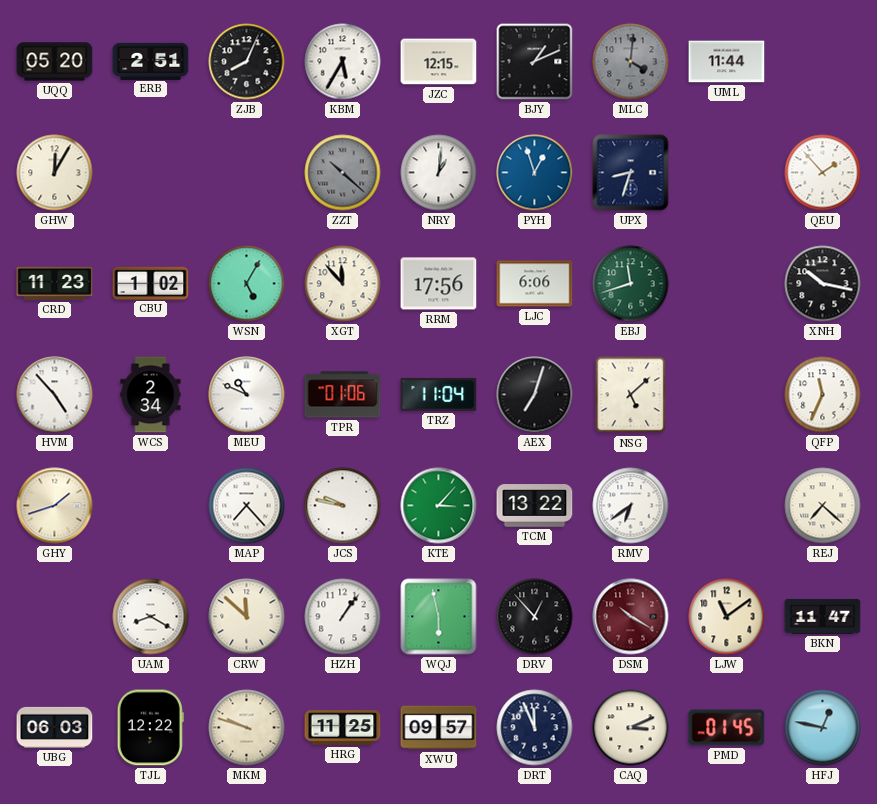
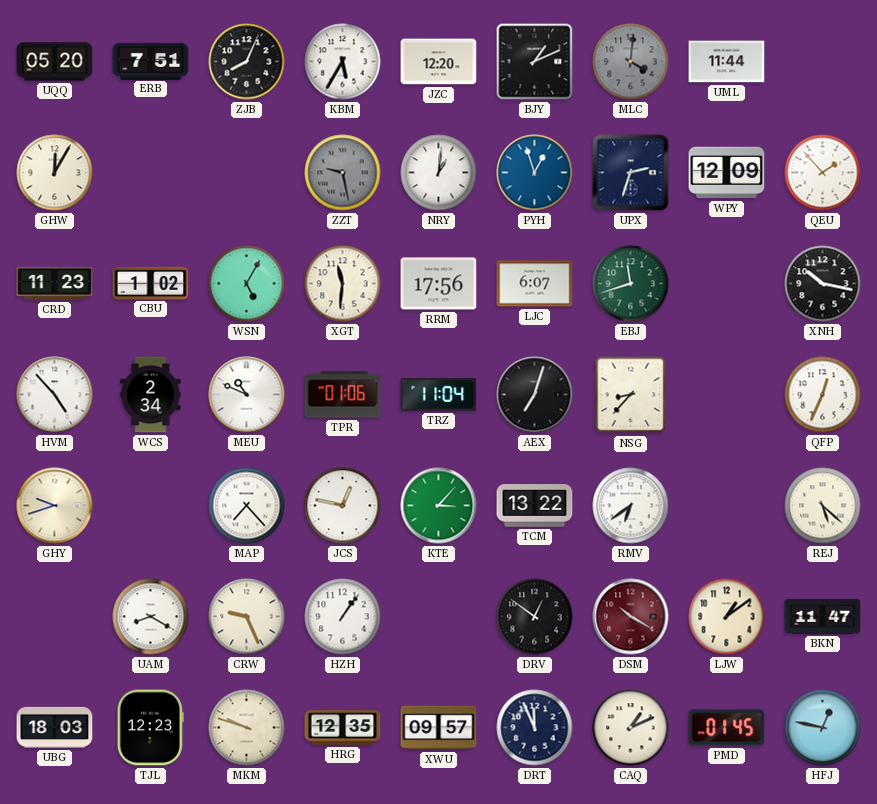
ERB: 2:51 -> 7:51
JZC: 12:15 -> 12:20
ZZT: 10:22 -> 9:28
UPX: 8:33 -> 2:33
WPY: none -> 12:09
XGT: 11:53 -> 11:31
LJC: 6:06 -> 6:07
NSG: 5:08 -> 8:37
QFP: 11:34 -> 12:34
GHY: 1:42 -> 9:42
JCS: 9:47 -> 12:47
REJ: 7:22 -> 5:22
CRW: 11:52 -> 9:26
WQJ: 5:58 -> none
DRV: 12:53 -> 12:51
LJW: 11:09 -> 1:09
UBG: 06:03 -> 18:03
TJL: 12:22 -> 12:23
HRG: 11:25 -> 12:35
CAQ: 3:11 -> 1:11
